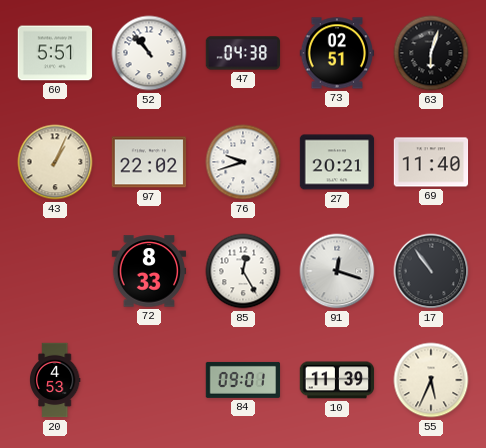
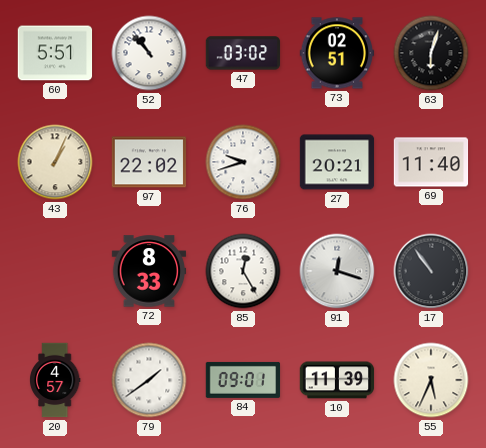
47: 04:38 -> 03:02
20: 4:53 -> 4:57
79: none -> 1:39
